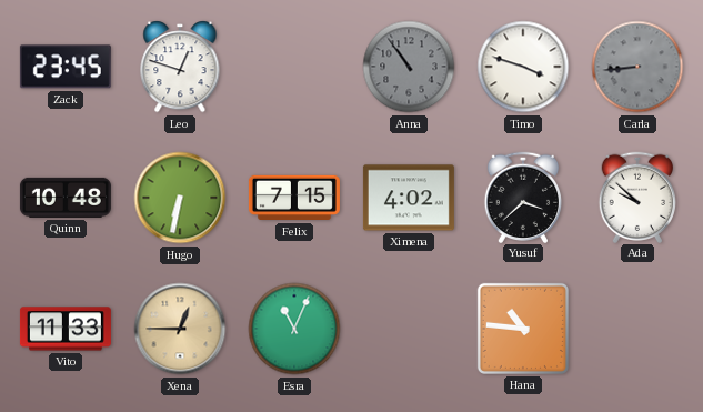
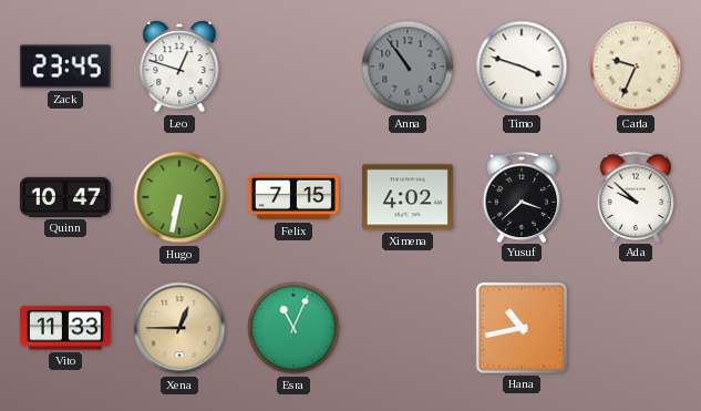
Carla: 8:44 -> 9:34
Carla dial: grey -> cream
Quinn: 10:48 -> 10:47
Hana: 10:46 -> 10:43
